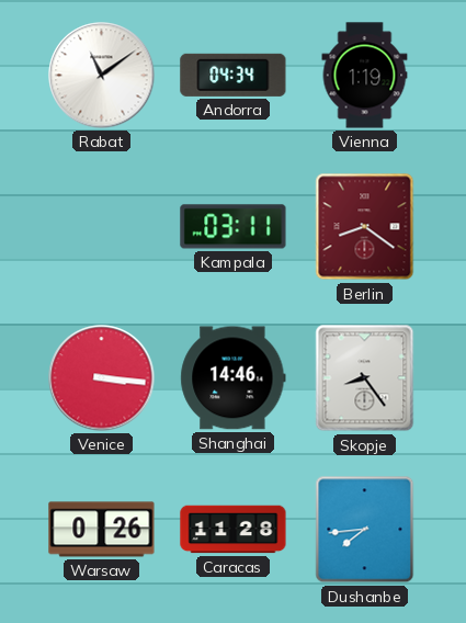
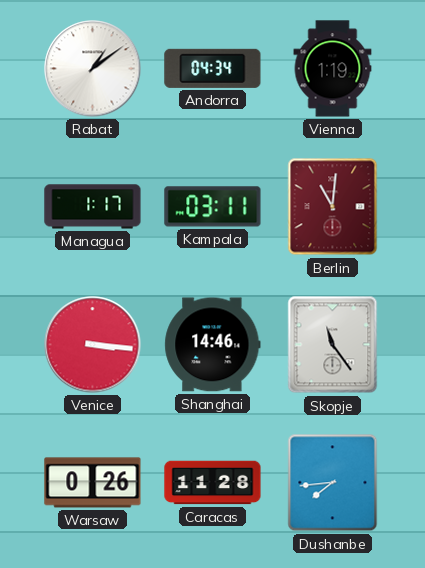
Rabat: 11:09 -> 1:09
Managua: none -> 1:17
Berlin: 8:21 -> 11:01
Skopje: 8:24 -> 11:24
